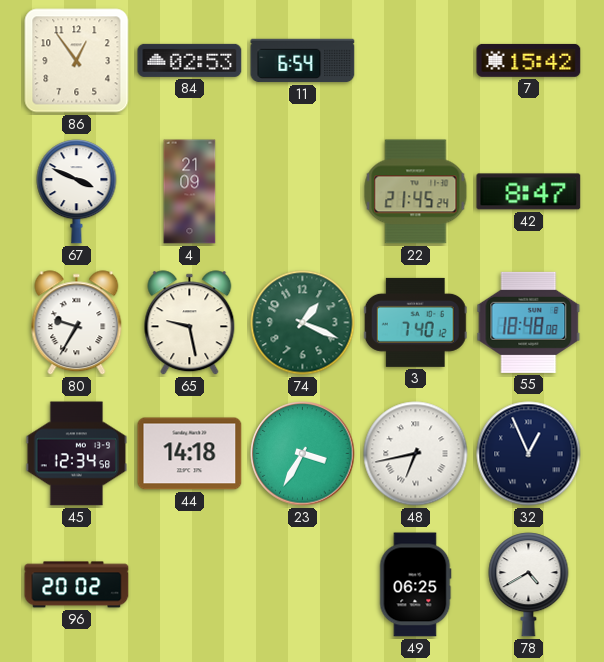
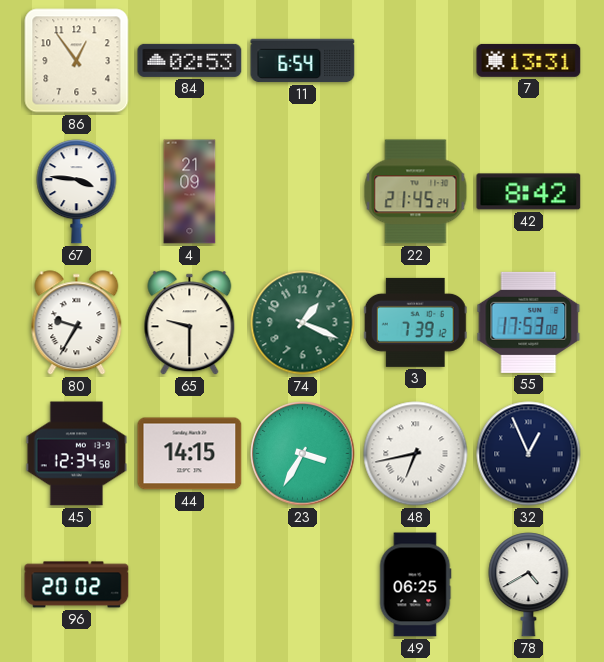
7: 15:42 -> 13:31
67: 3:49 -> 3:46
42: 8:47 -> 8:42
65: 9:28 -> 9:30
3: 7:40 -> 7:39
55: 18:48 -> 17:53
44: 14:18 -> 14:15
